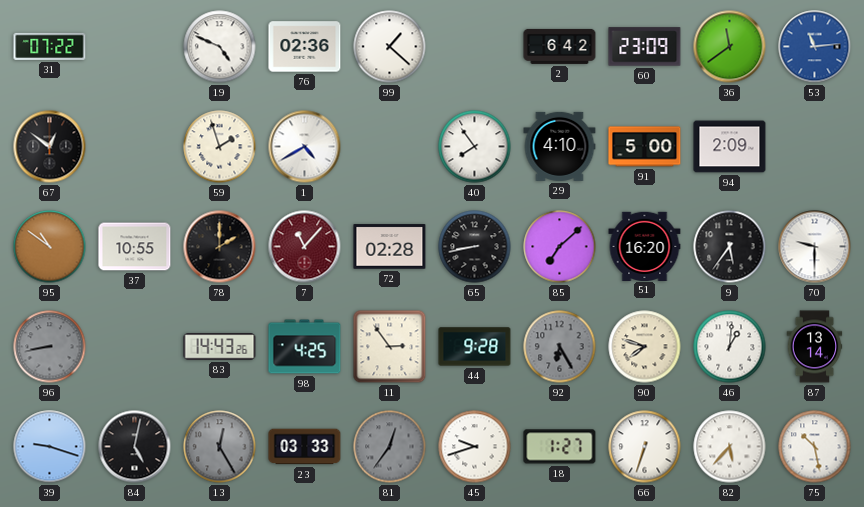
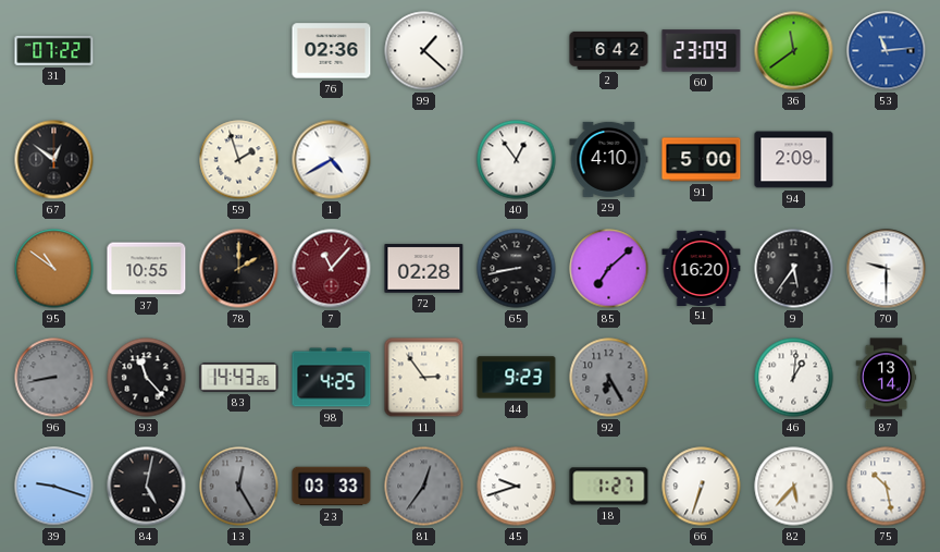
19: 4:49 -> none
40: 7:54 -> 12:54
93: none -> 11:23
44: 9:28 -> 9:23
90: 7:48 -> none
